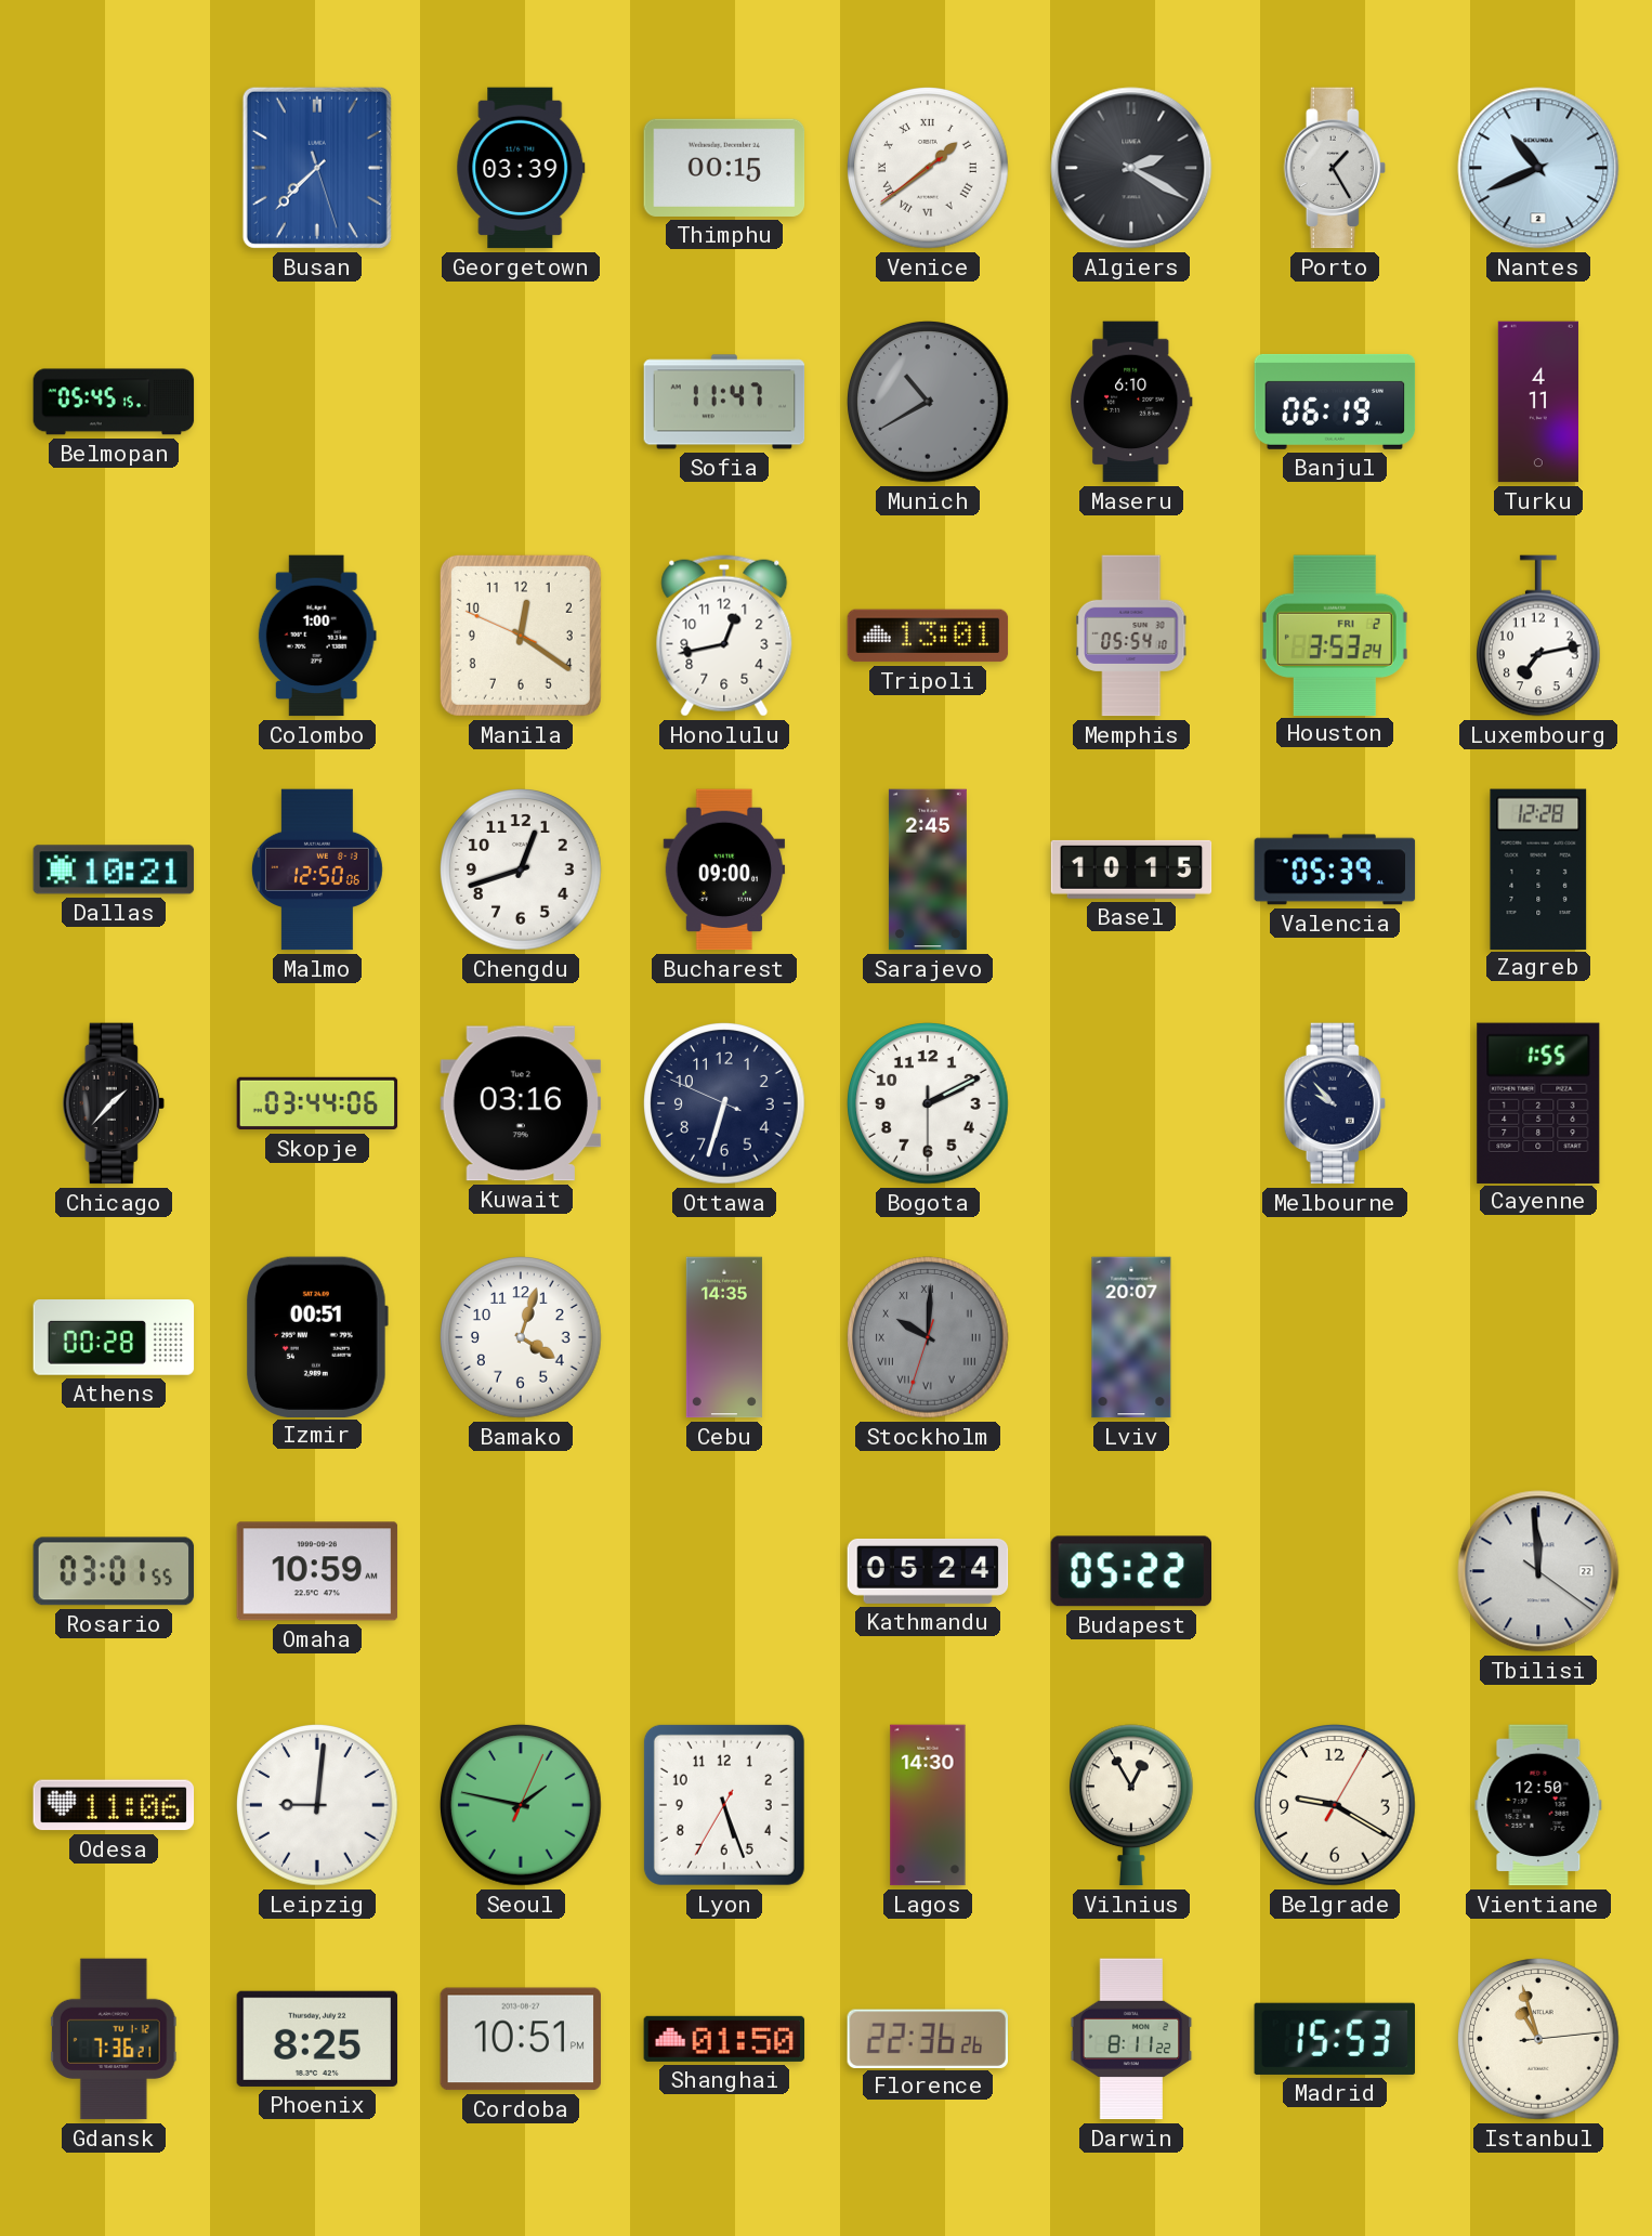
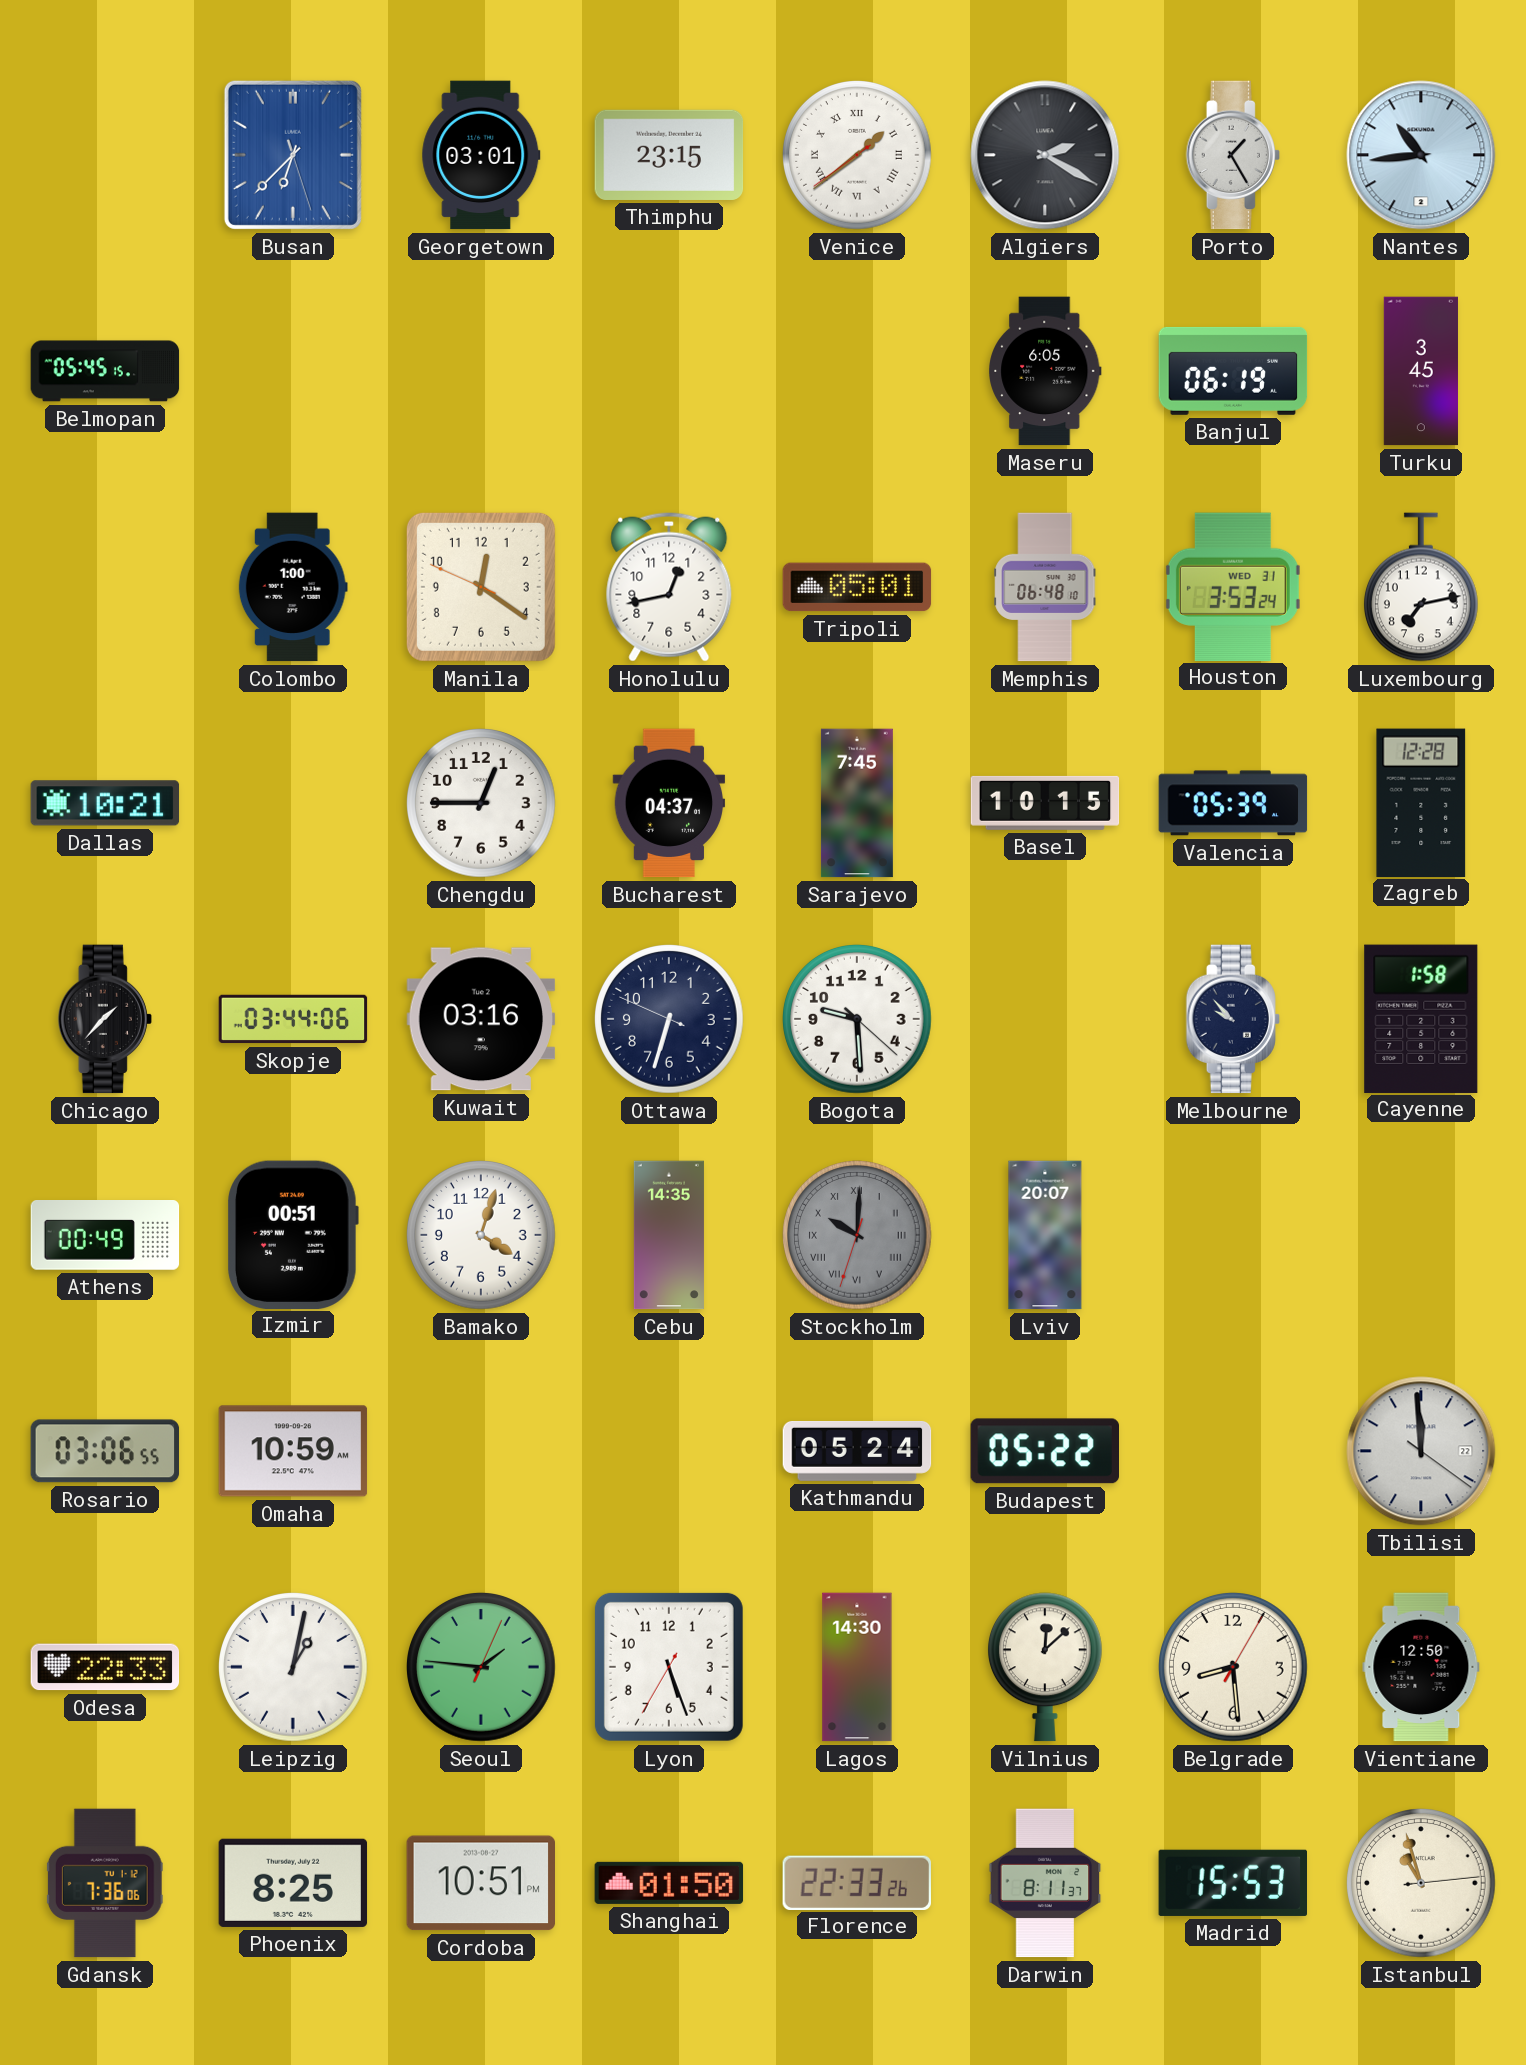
Busan: 7:37 -> 6:37
Georgetown: 03:39 -> 03:01
Thimphu: 00:15 -> 23:15
Nantes: 10:41 -> 10:44
Sofia: 11:47 -> none
Munich: 10:40 -> none
Maseru: 6:10 -> 6:05
Turku: 4:11 -> 3:45
Tripoli: 13:01 -> 05:01
Memphis: 05:54 -> 06:48
Houston date: FRI 2 -> WED 31
Malmo: 12:50 -> none
Chengdu: 12:42 -> 12:45
Bucharest: 09:00 -> 04:37
Sarajevo: 2:45 -> 7:45
Bogota: 2:10 -> 9:29
Cayenne: 1:55 -> 1:58
Athens: 00:28 -> 00:49
Rosario: 03:01 -> 03:06
Odesa: 11:06 -> 22:33
Leipzig: 9:01 -> 1:02
Seoul: 1:47 -> 1:46
Vilnius: 12:55 -> 12:08
Belgrade: 9:20 -> 8:29
Gdansk: 7:36:21 -> 7:36:06
Florence: 22:36 -> 22:33
Darwin: 8:11:22 -> 8:11:37
